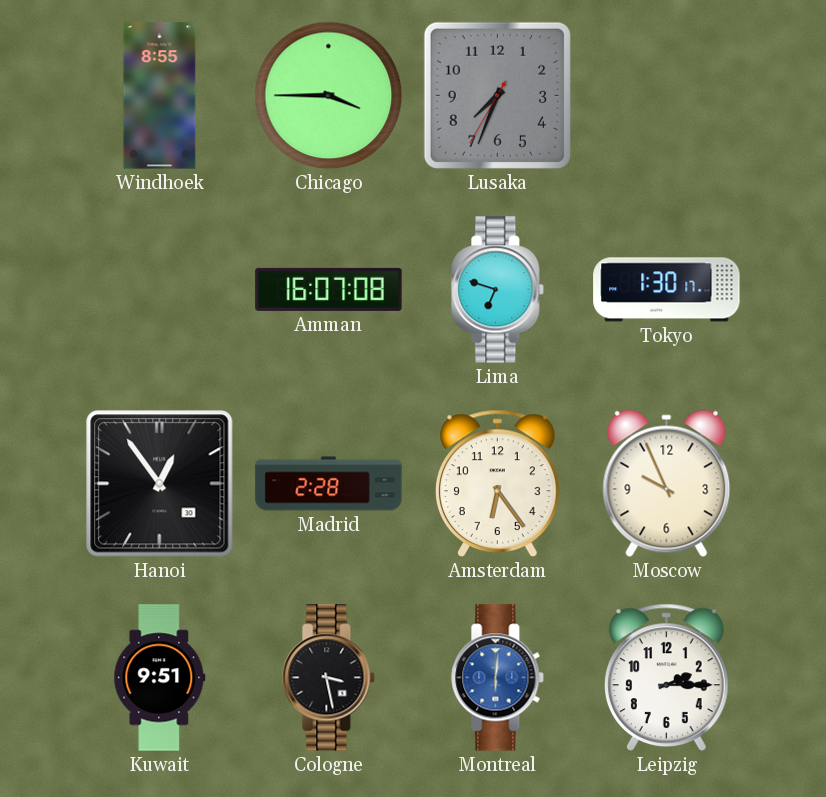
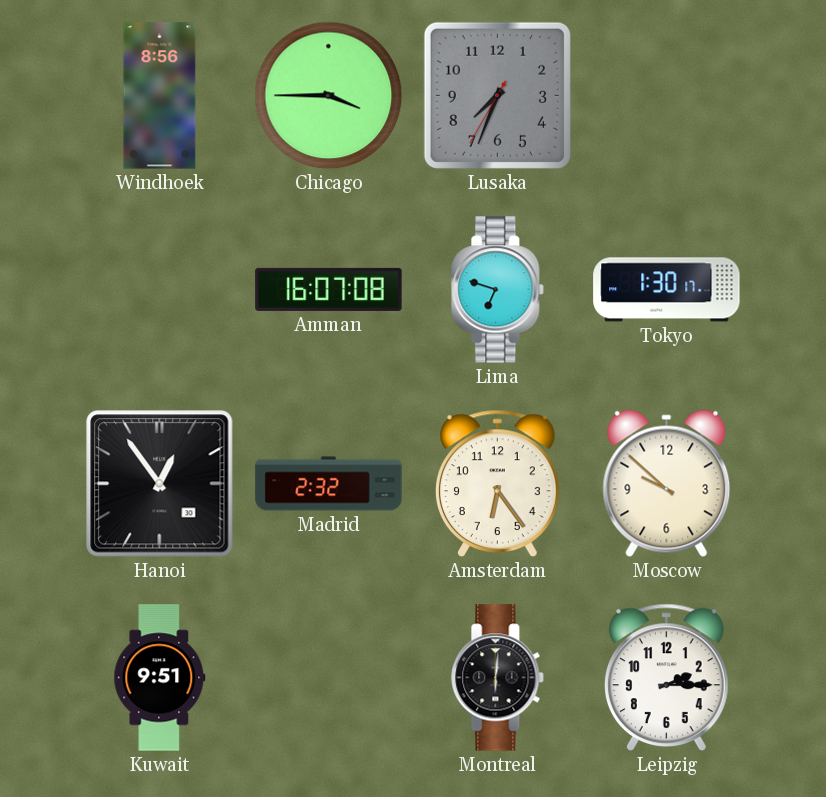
Windhoek: 8:55 -> 8:56
Madrid: 2:28 -> 2:32
Moscow: 9:56 -> 9:52
Cologne: 3:28 -> none
Montreal dial: blue -> black
